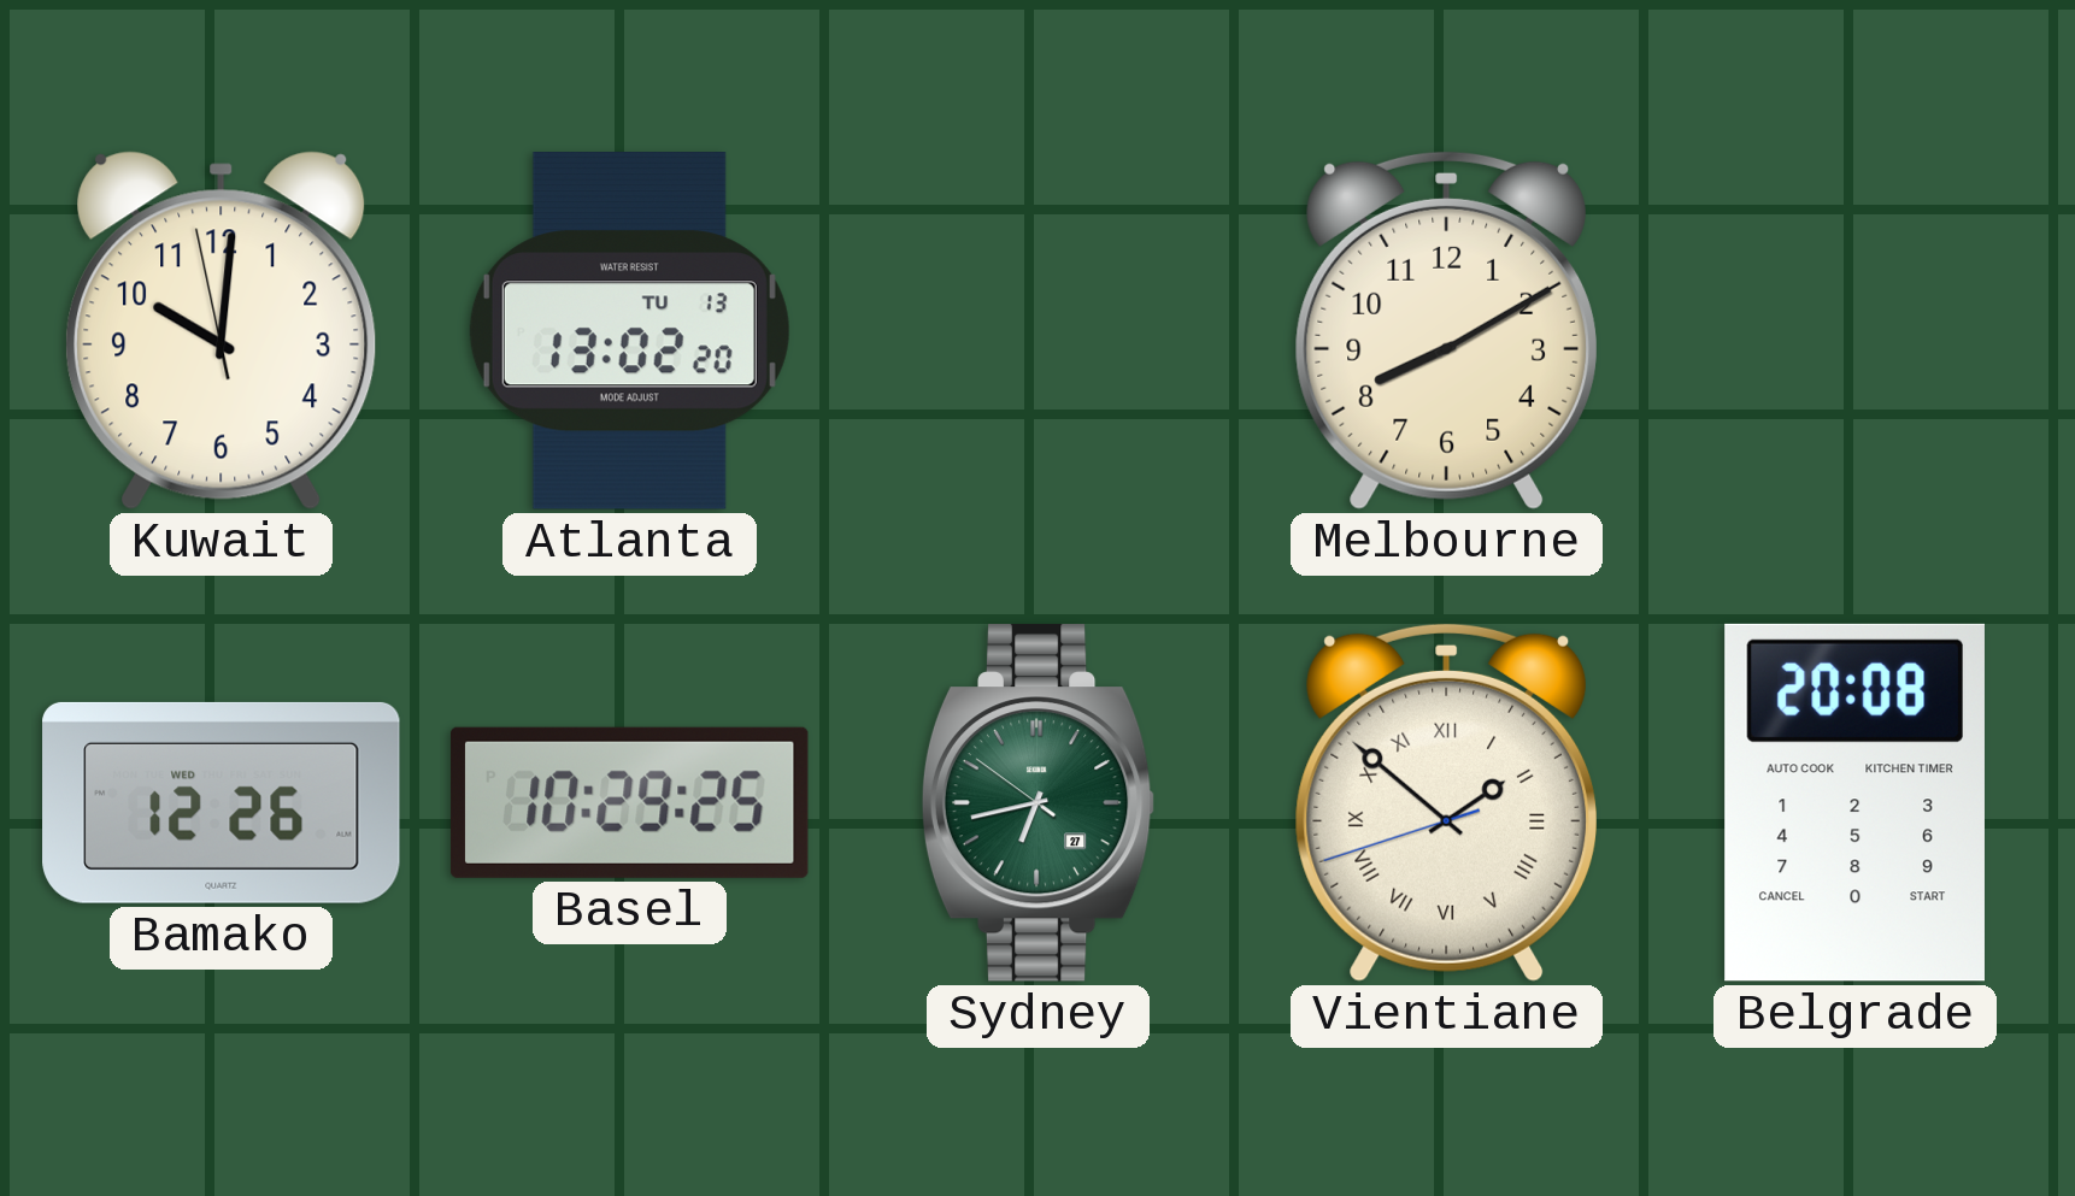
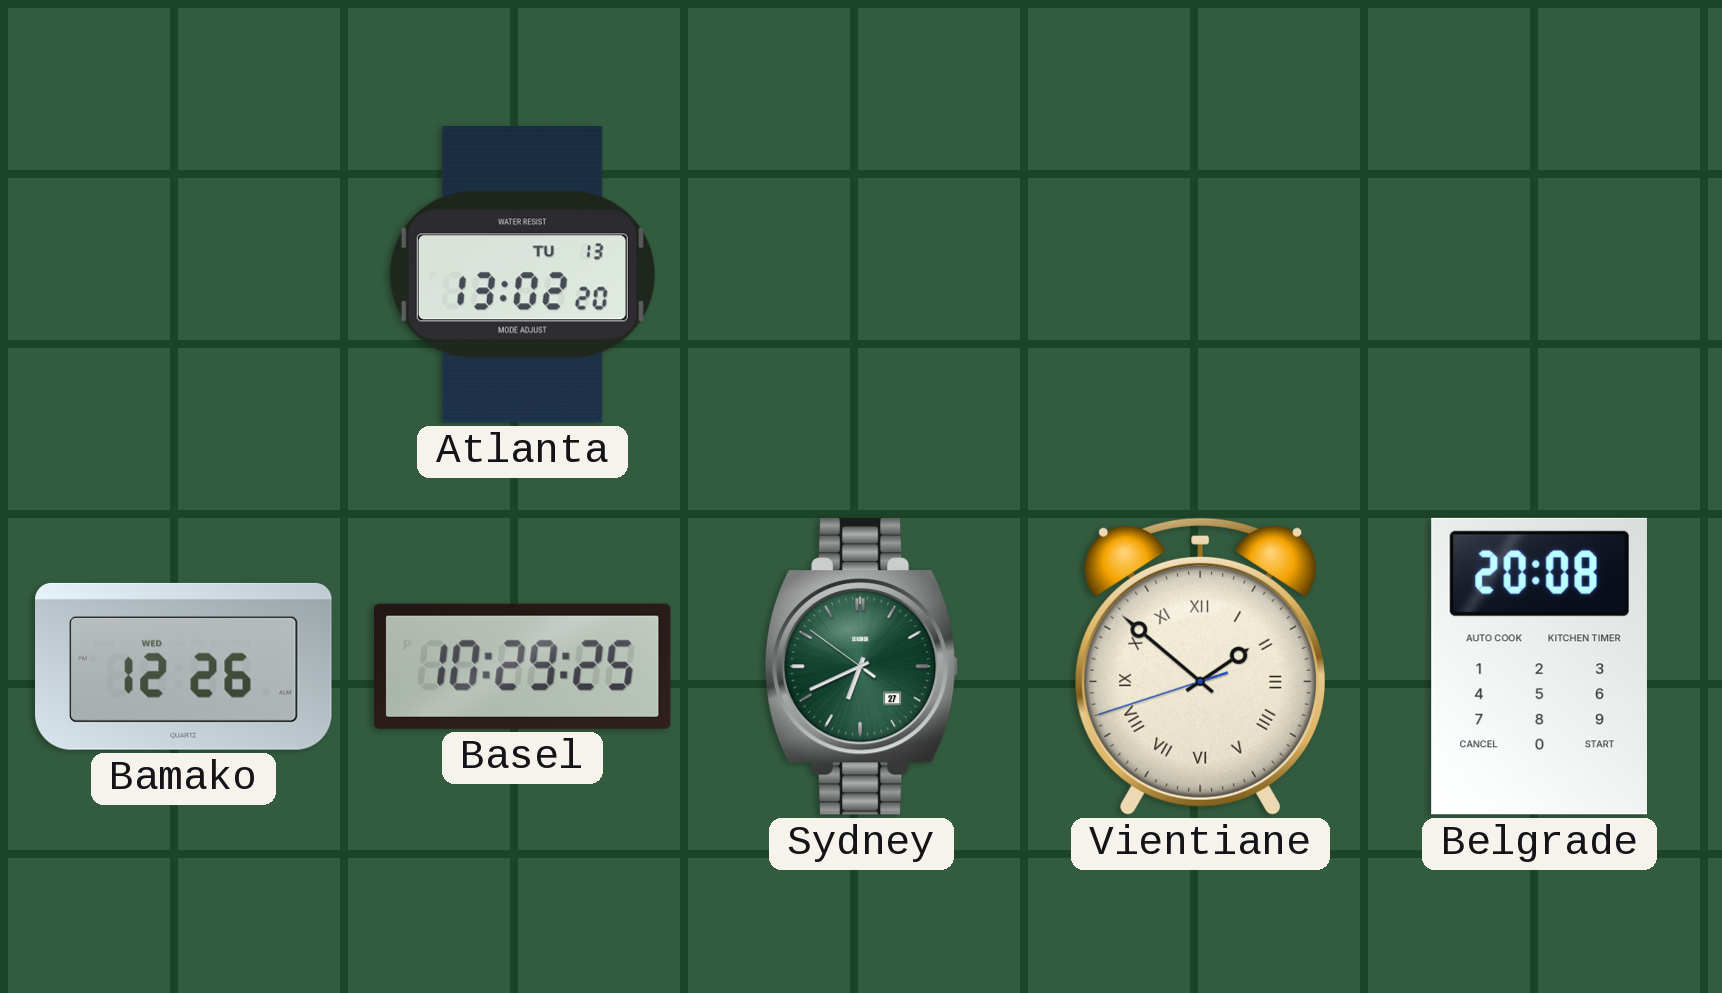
Kuwait: 10:00 -> none
Melbourne: 8:10 -> none
Sydney: 6:42 -> 6:40
